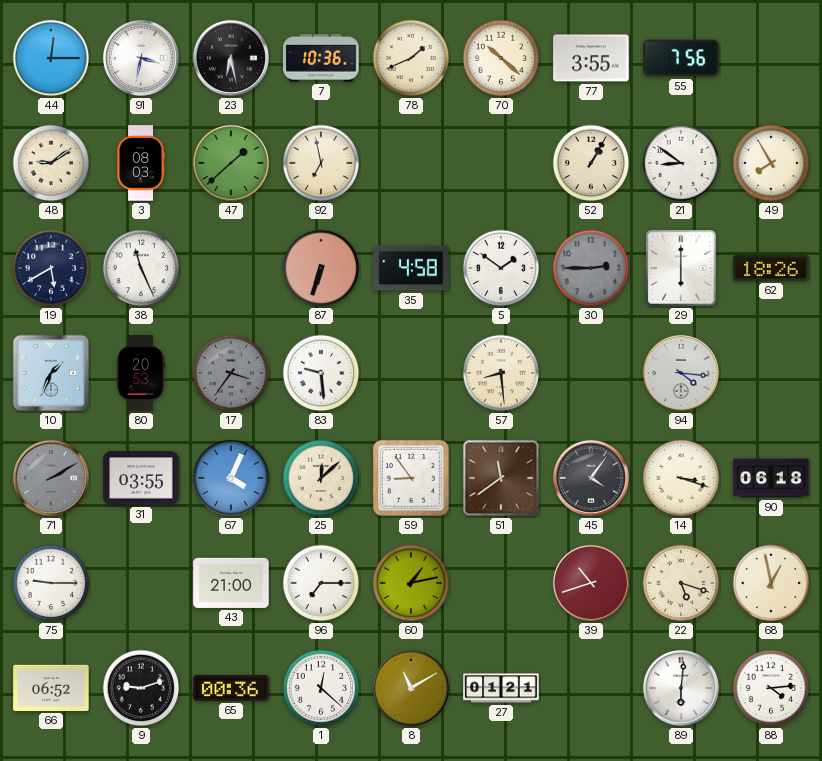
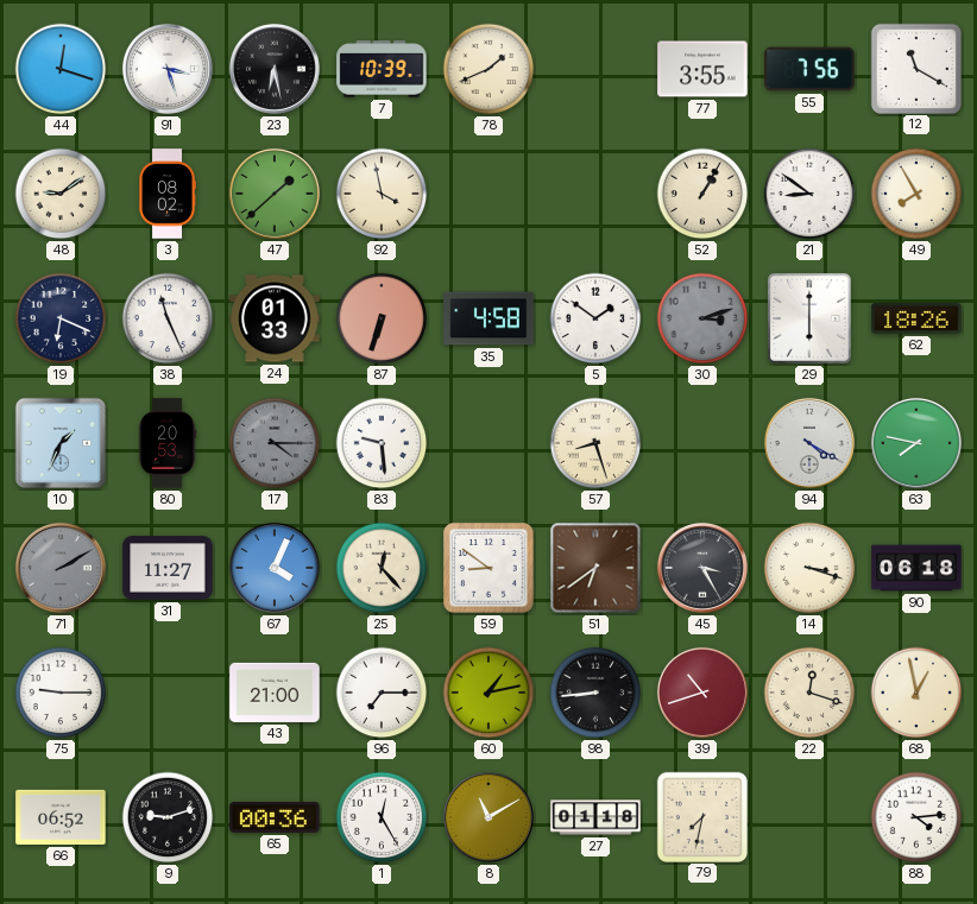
44: 12:15 -> 12:18
91: 3:32 -> 3:27
7: 10:36 -> 10:39
70: 10:22 -> none
12: none -> 11:20
3: 08:03 -> 08:02
92: 6:58 -> 3:58
19: 5:40 -> 6:19
24: none -> 01:33
30: 2:45 -> 3:12
17: 3:36 -> 4:15
57: 8:29 -> 8:27
94: 4:16 -> 4:20
63: none -> 7:47
31: 03:55 -> 11:27
25: 12:08 -> 12:23
59: 8:54 -> 8:51
51: 11:39 -> 6:39
45: 4:06 -> 3:25
98: none -> 8:44
22: 5:18 -> 12:18
1: 12:22 -> 12:25
27: 01:21 -> 01:18
79: none -> 7:32
89: 6:01 -> none
